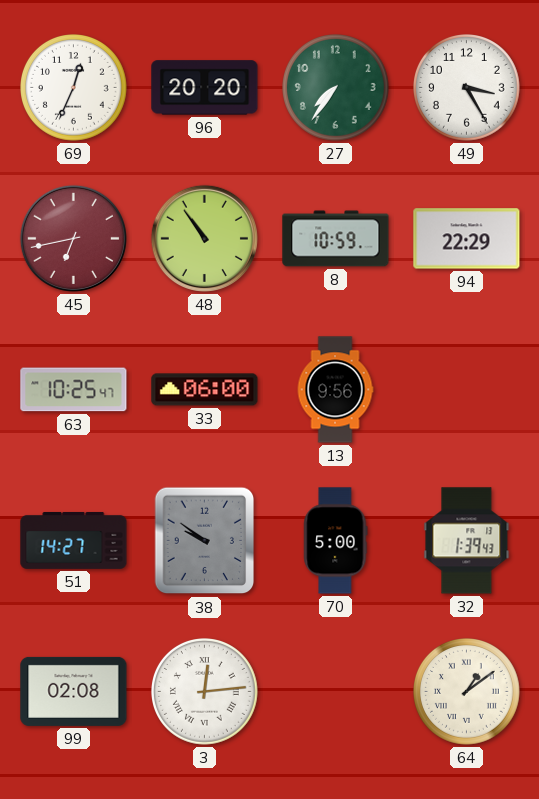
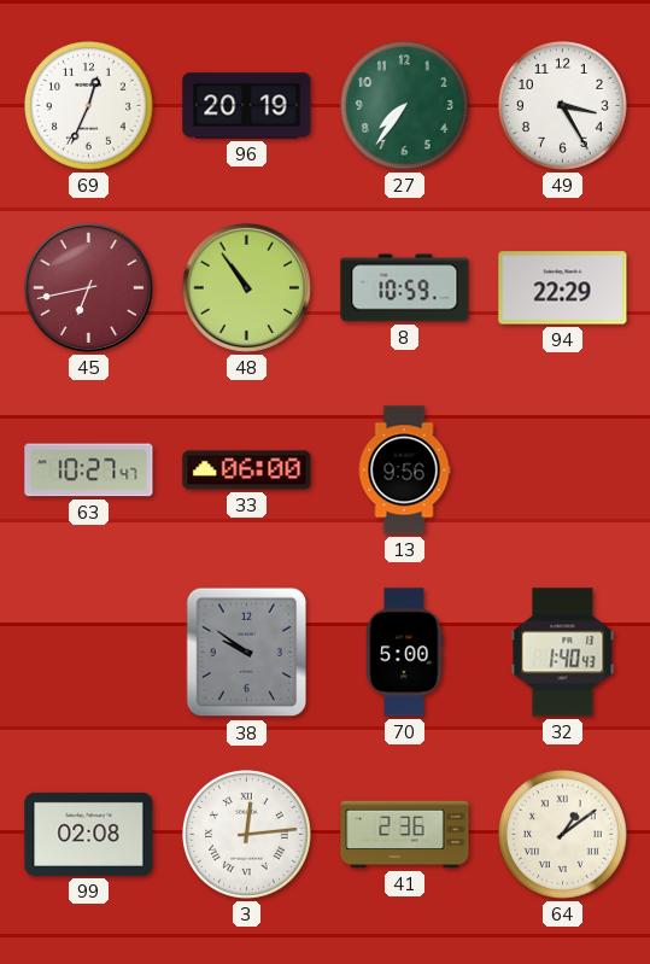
96: 20:20 -> 20:19
63: 10:25 -> 10:27
51: 14:27 -> none
32: 1:39 -> 1:40
41: none -> 2:36
